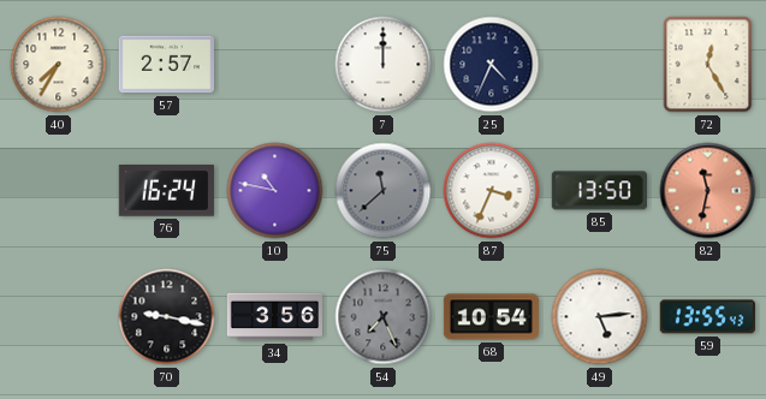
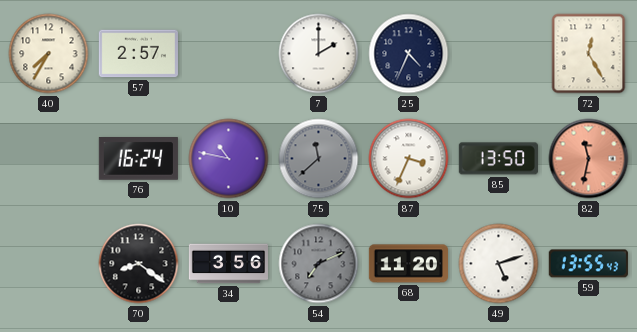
7: 12:00 -> 2:00
70: 9:17 -> 8:21
54: 7:26 -> 7:11
68: 10:54 -> 11:20
49: 5:14 -> 5:12
